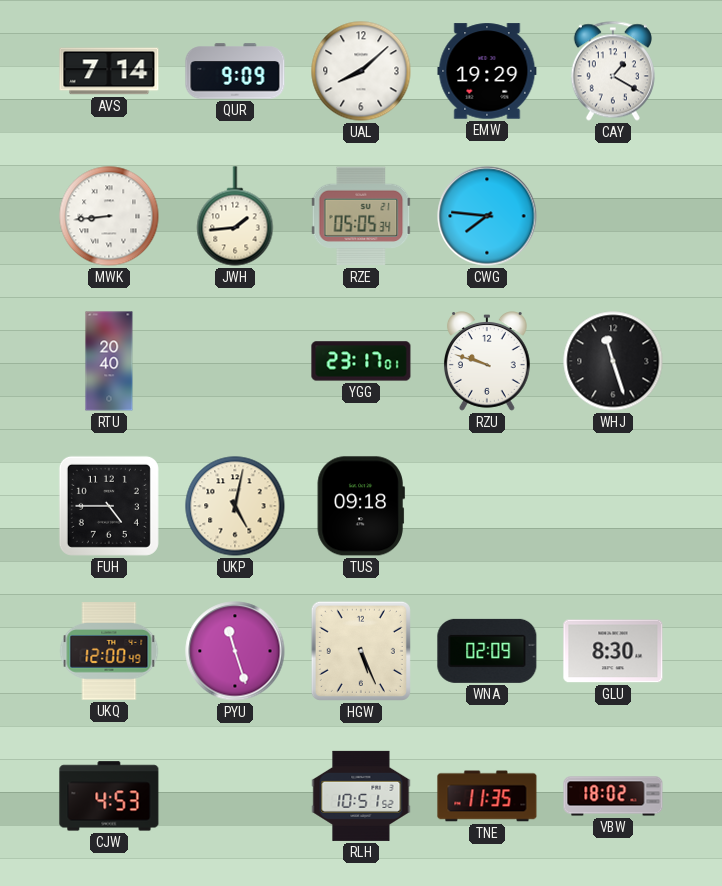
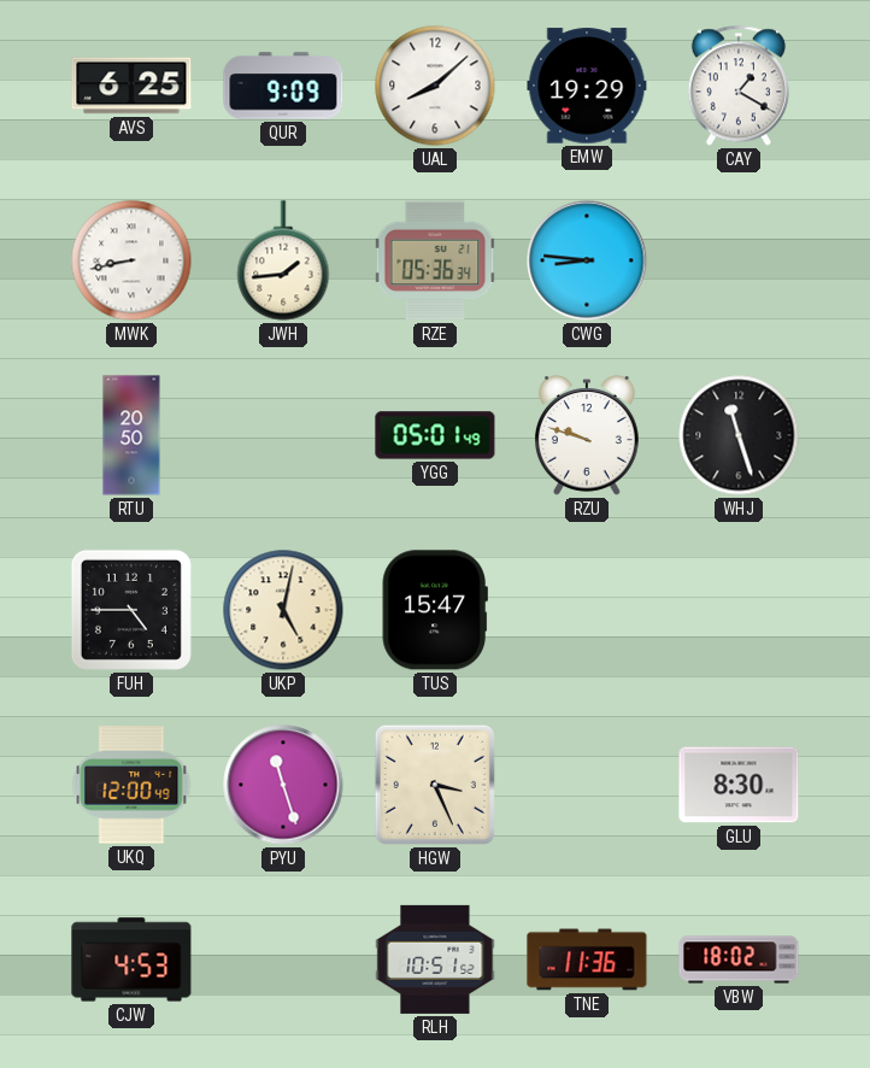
AVS: 7:14 -> 6:25
MWK: 8:44 -> 8:43
RZE: 05:05 -> 05:36
CWG: 7:46 -> 8:46
RTU: 20:40 -> 20:50
YGG: 23:17 -> 05:01
TUS: 09:18 -> 15:47
HGW: 5:26 -> 3:26
WNA: 02:09 -> none
TNE: 11:35 -> 11:36
